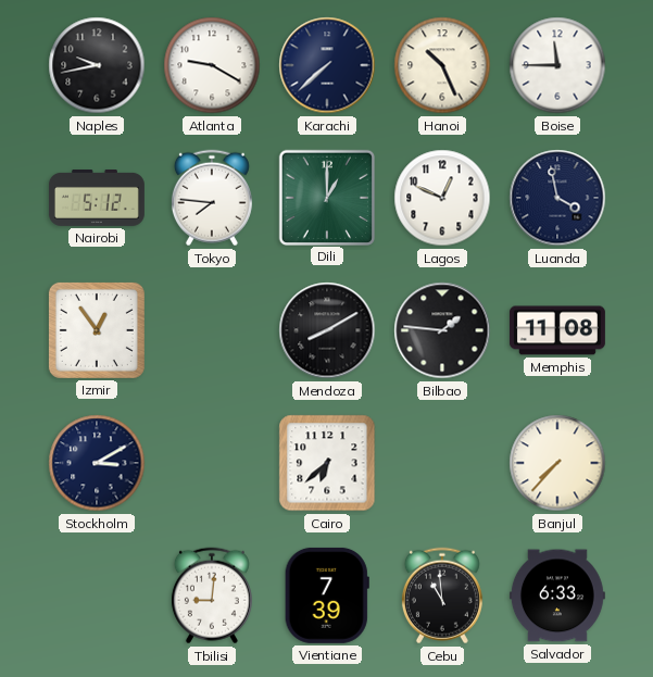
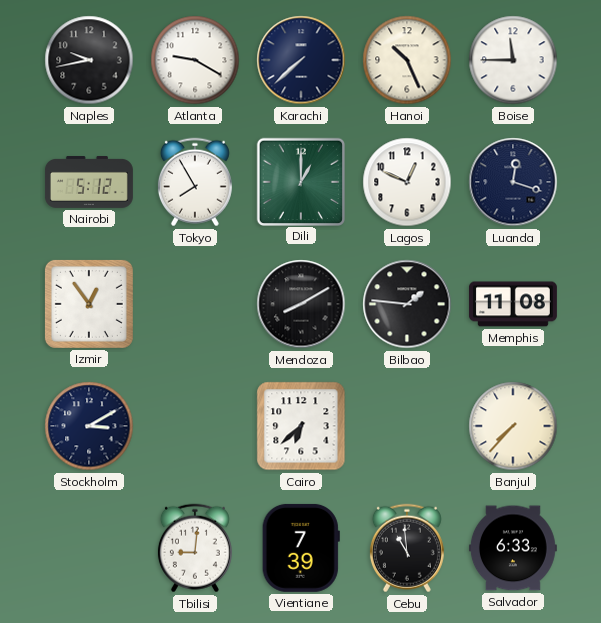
Tokyo: 7:46 -> 7:55
Luanda: 3:58 -> 12:18
